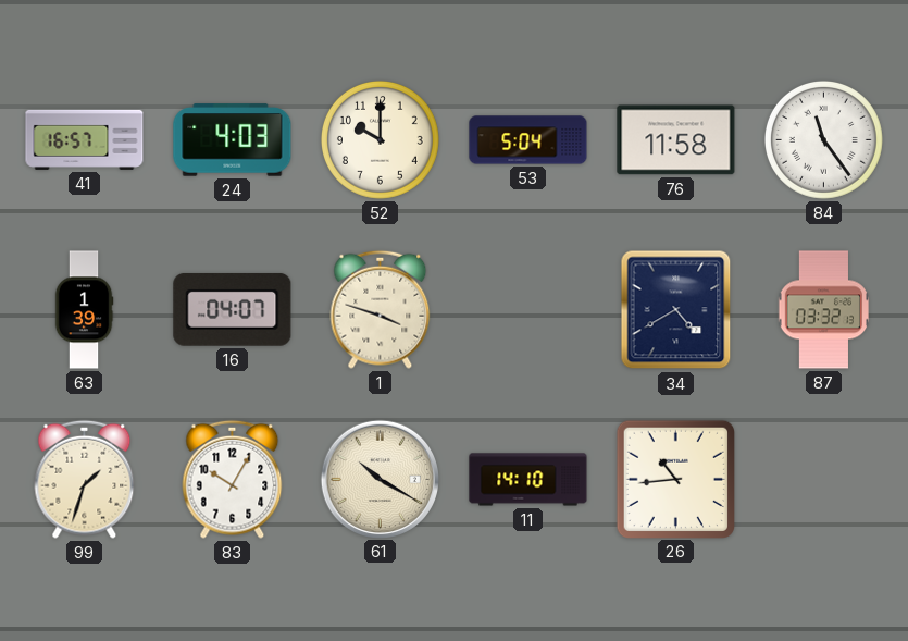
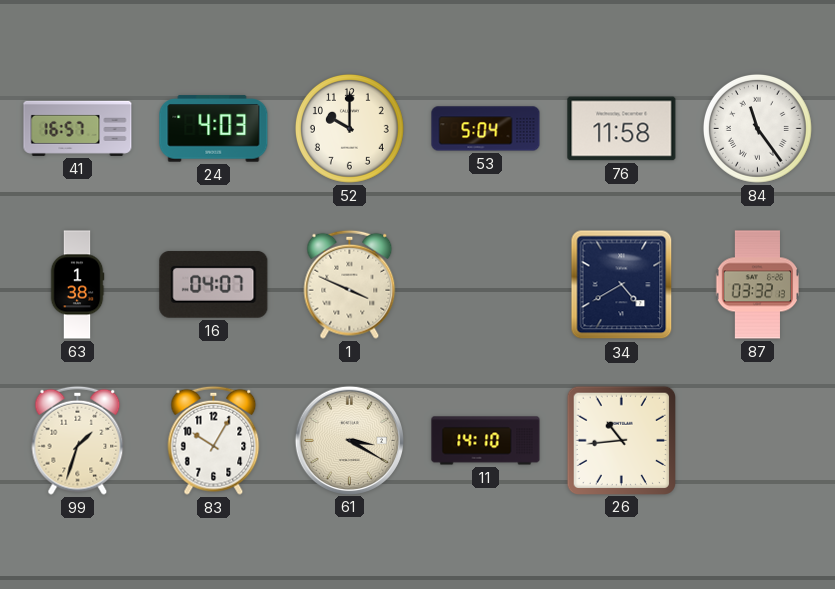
63: 1:39 -> 1:38
1: 3:48 -> 3:49
61: 10:20 -> 3:20
